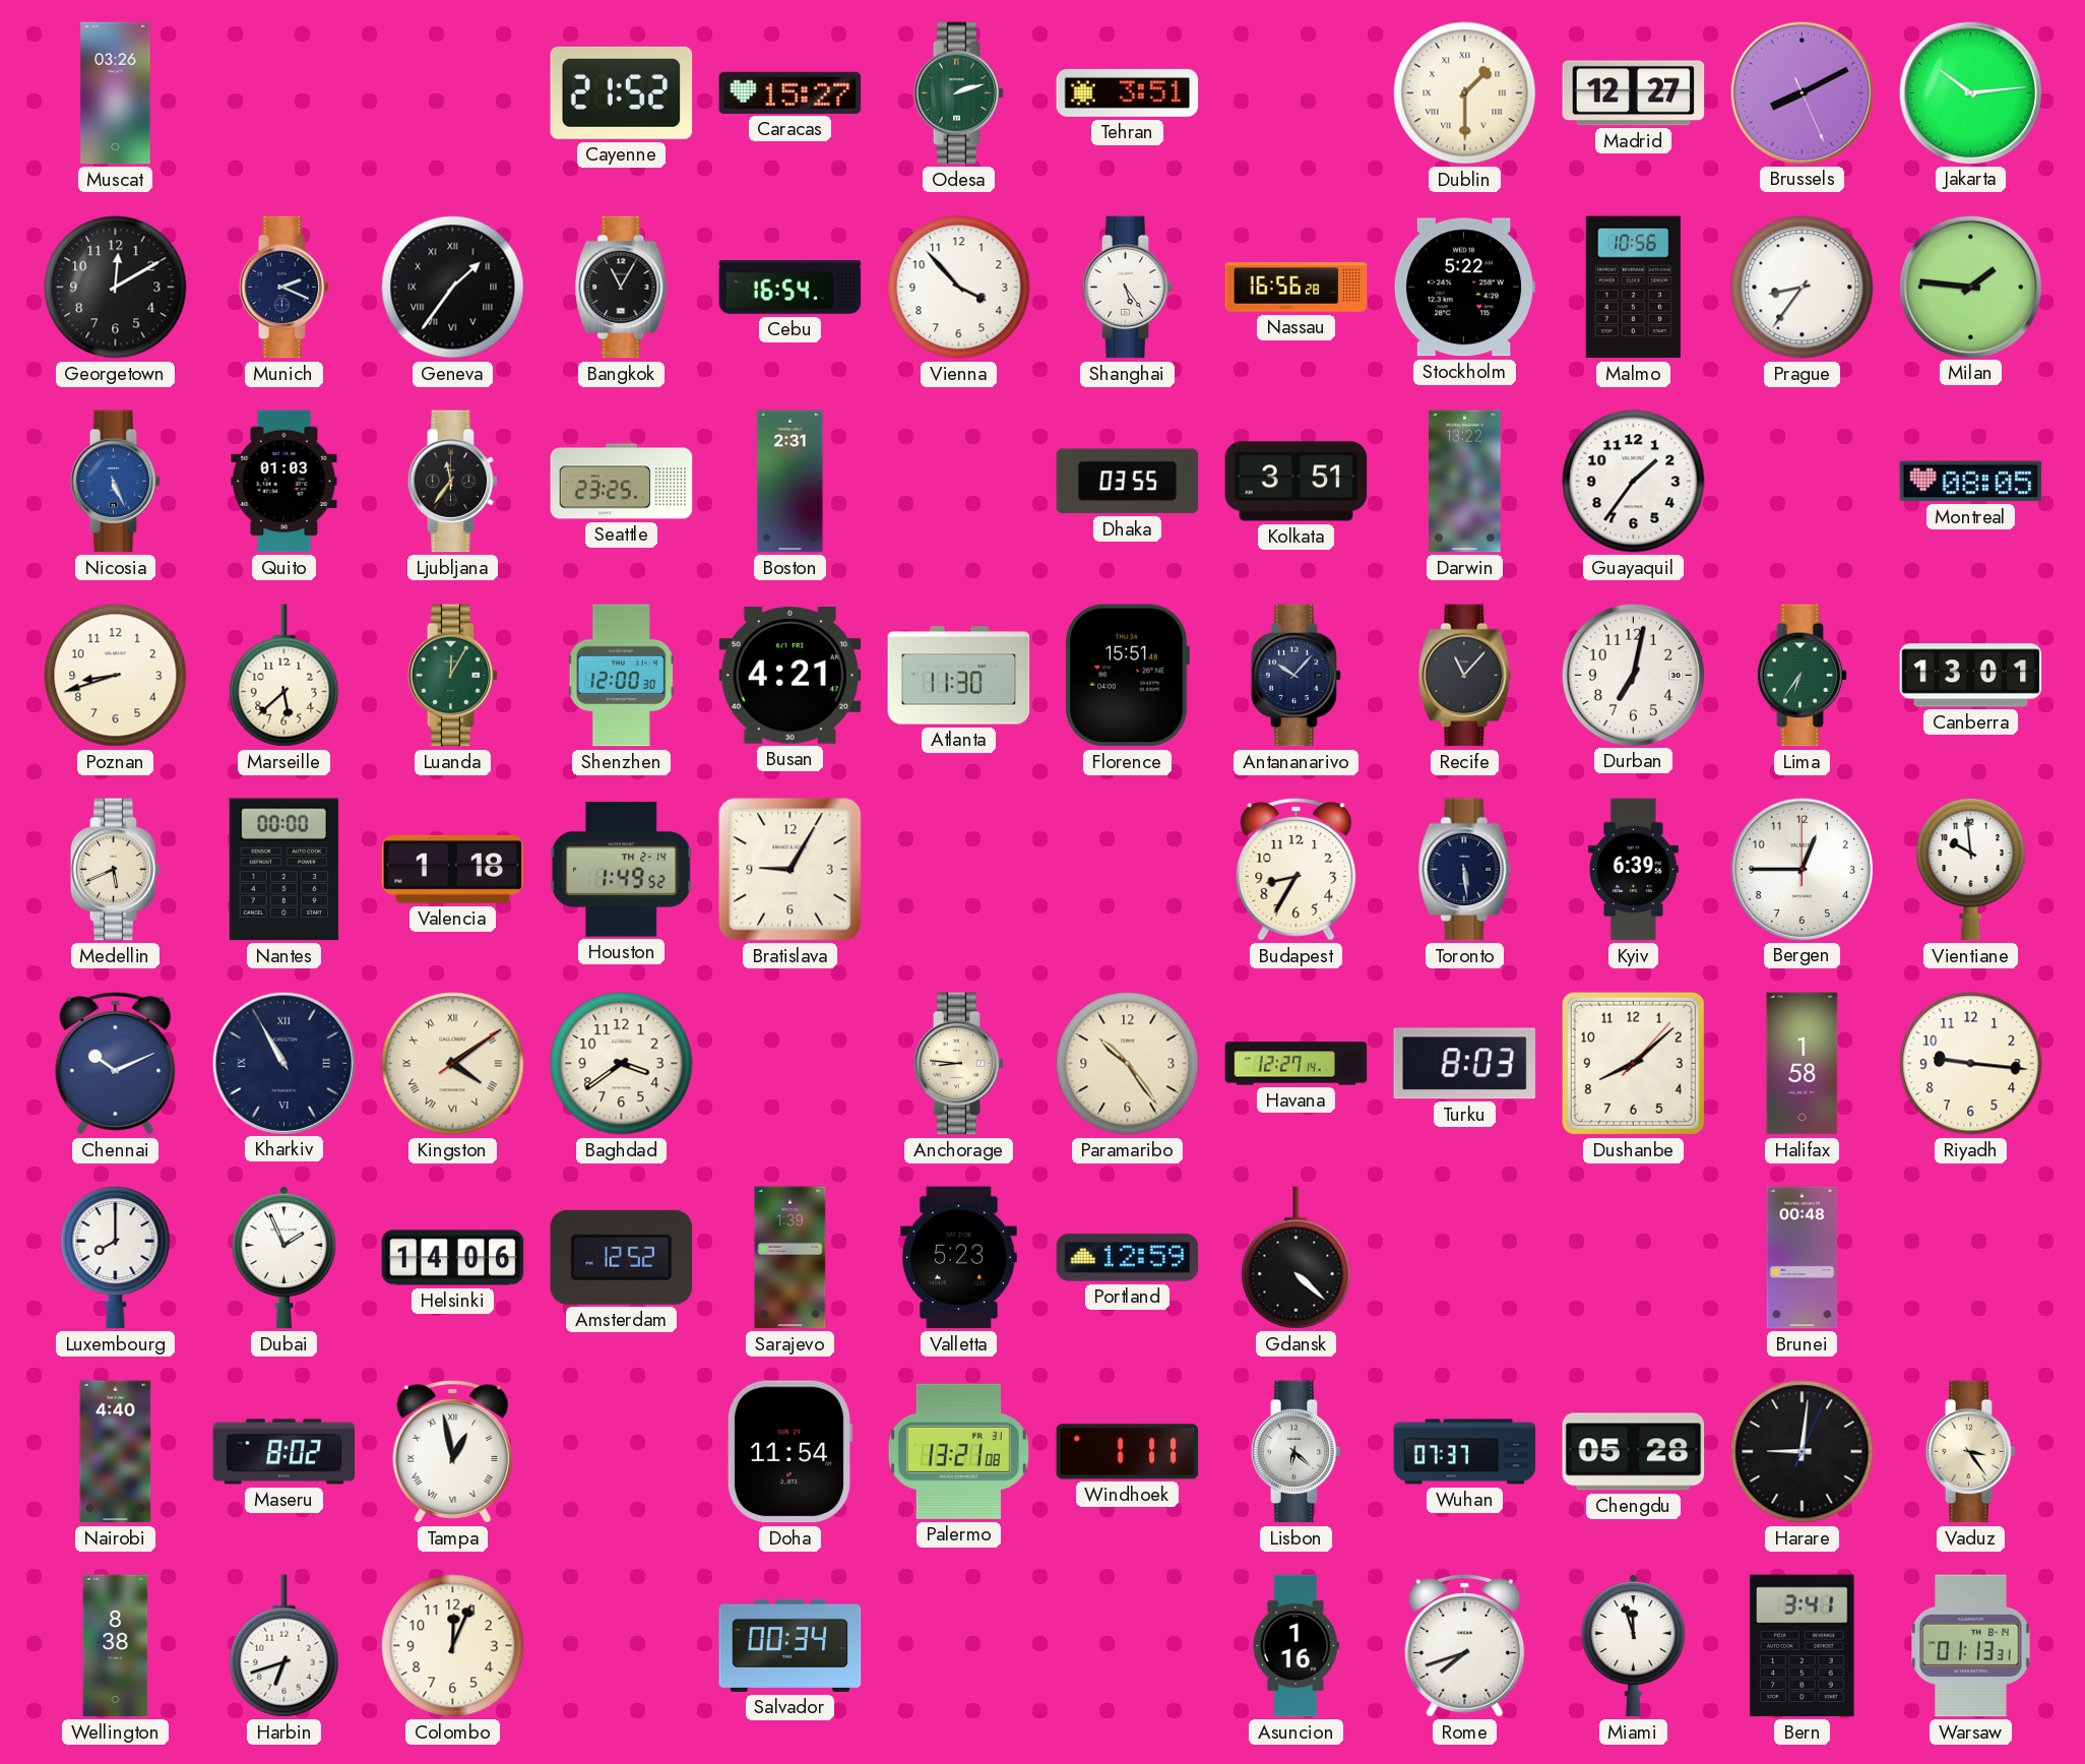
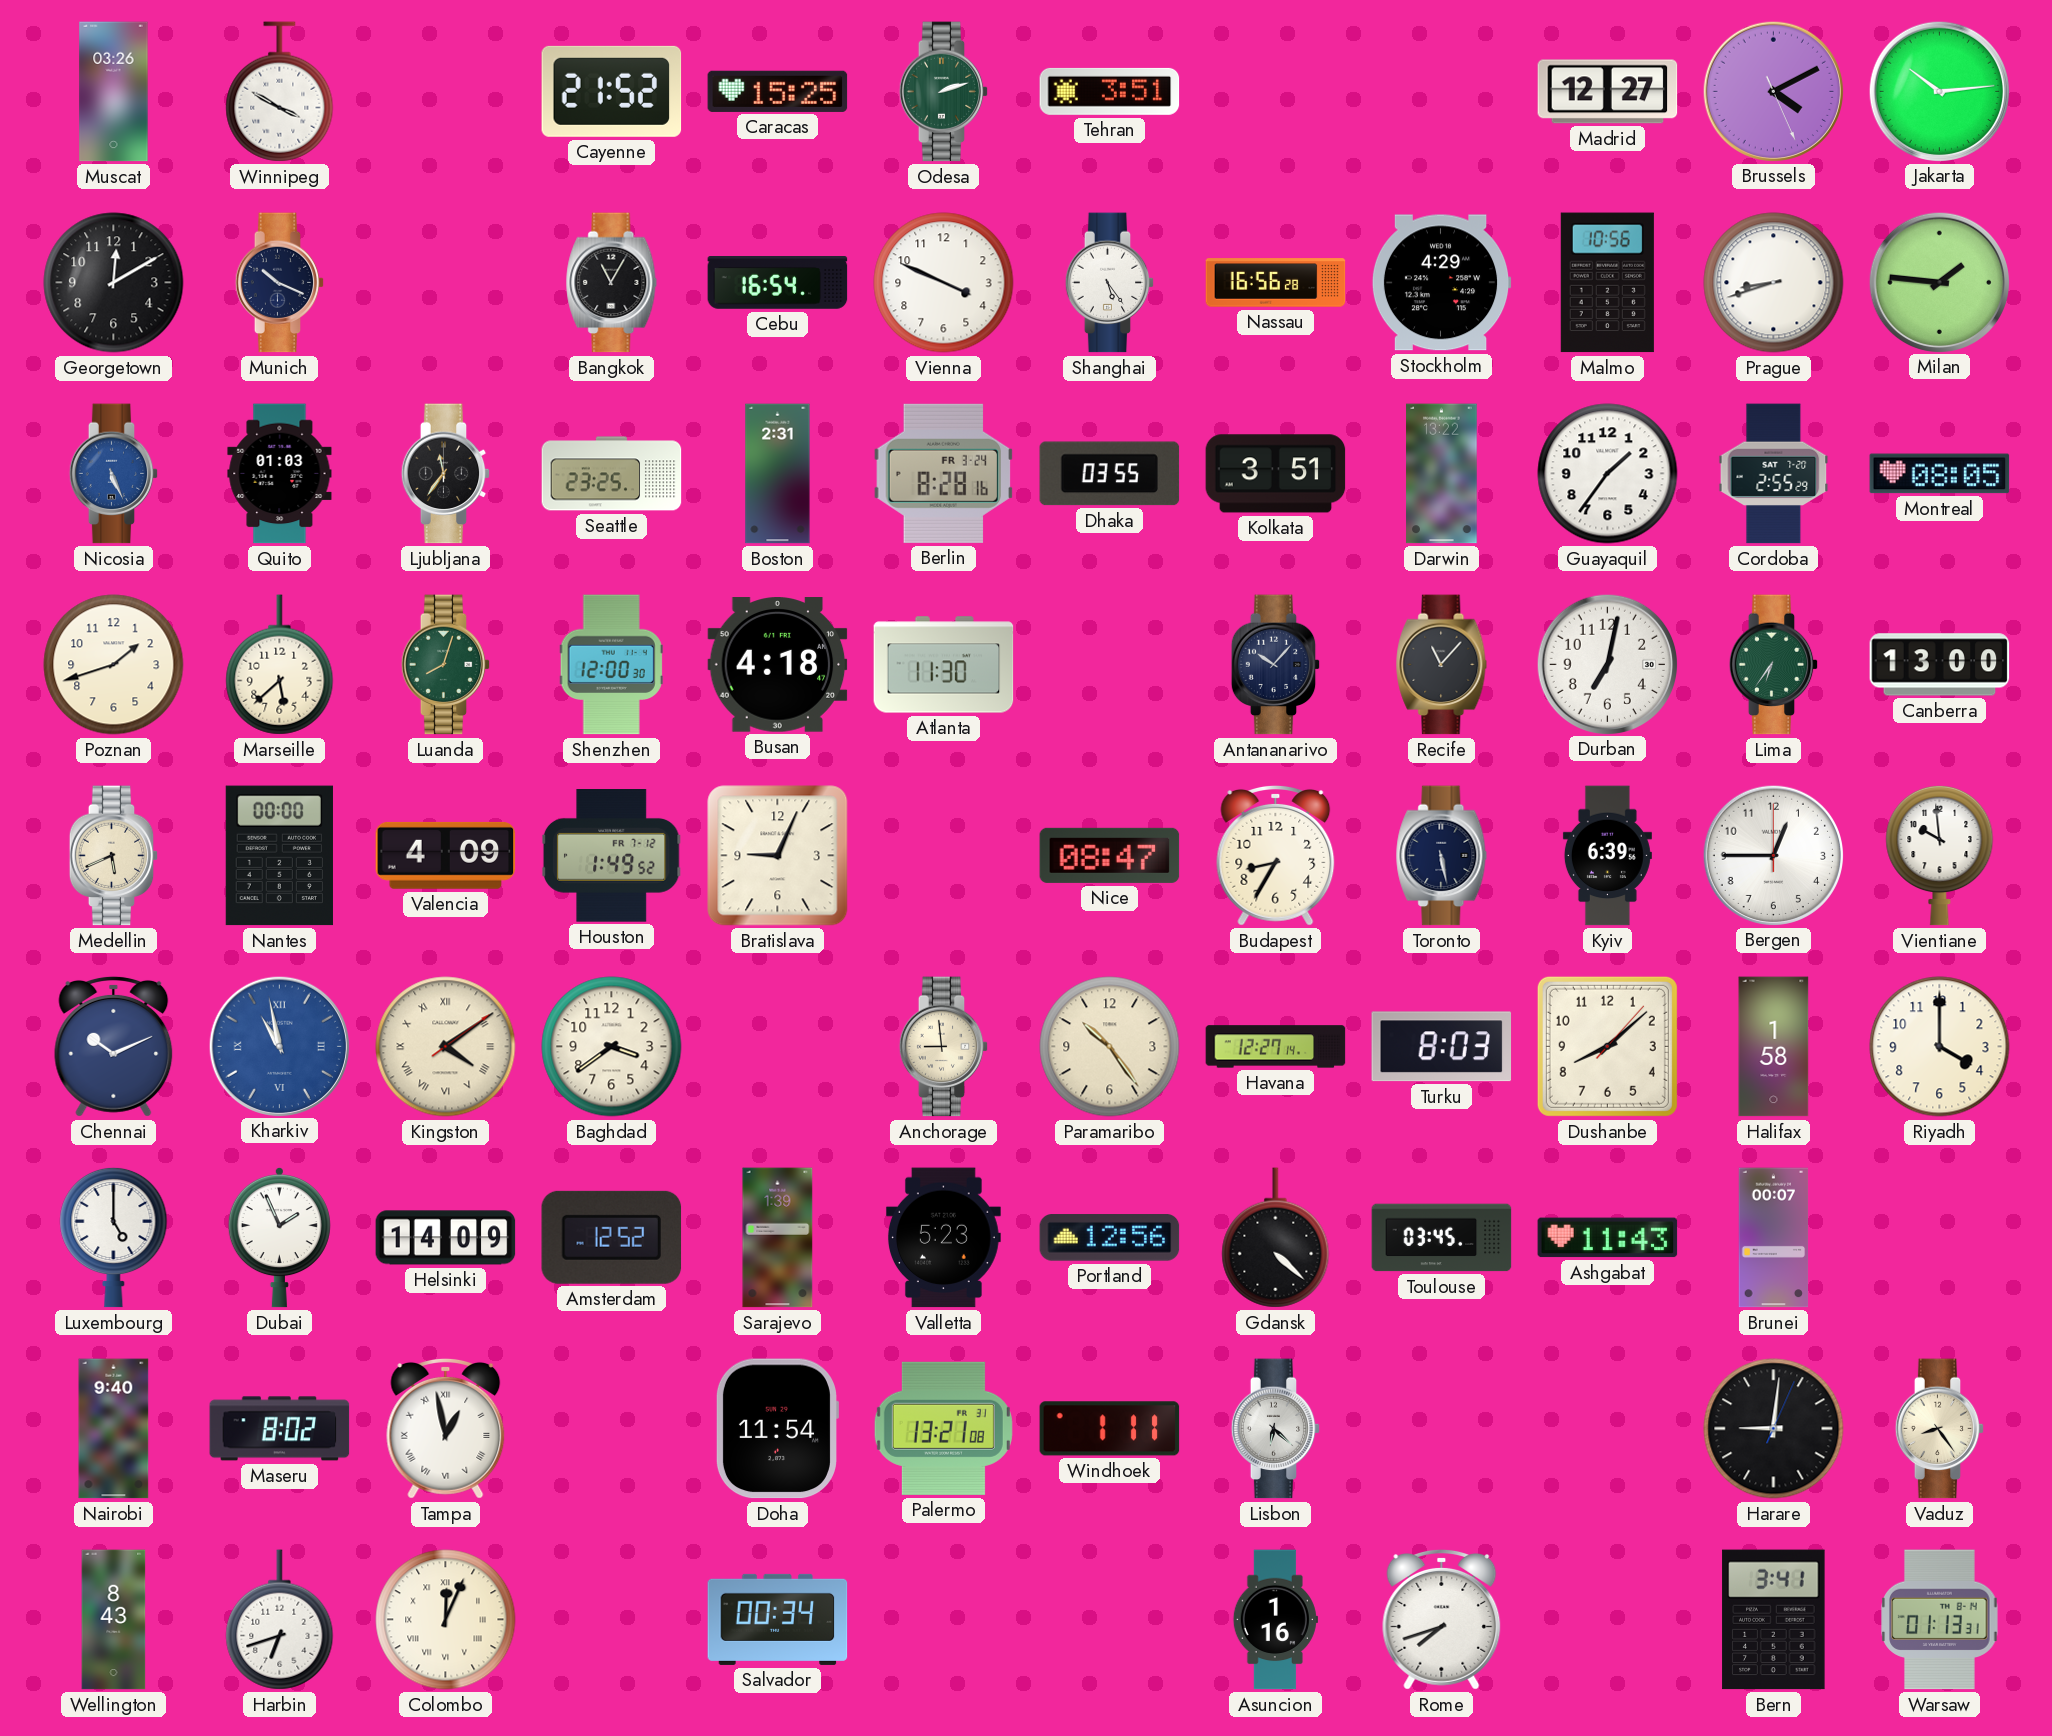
Winnipeg: none -> 3:50
Caracas: 15:27 -> 15:25
Dublin: 1:30 -> none
Brussels: 8:10 -> 4:10
Munich: 2:19 -> 10:19
Geneva: 1:36 -> none
Vienna: 3:53 -> 3:49
Stockholm: 5:22 -> 4:29
Prague: 8:36 -> 8:42
Berlin: none -> 8:28
Cordoba: none -> 2:55
Poznan: 8:42 -> 1:42
Luanda: 12:05 -> 8:03
Busan: 4:21 -> 4:18
Florence: 15:51 -> none
Canberra: 13:01 -> 13:00
Valencia: 1:18 -> 4:09
Houston date: TH 2-14 -> FR 7-12
Bratislava: 9:05 -> 9:04
Nice: none -> 08:47
Toronto: 5:29 -> 5:28
Kharkiv: 10:55 -> 10:58
Kharkiv dial: navy -> blue
Anchorage: 8:46 -> 8:59
Riyadh: 9:16 -> 4:00
Luxembourg: 8:00 -> 5:00
Helsinki: 14:06 -> 14:09
Portland: 12:59 -> 12:56
Toulouse: none -> 03:45
Ashgabat: none -> 11:43
Brunei: 00:48 -> 00:07
Nairobi: 4:40 -> 9:40
Wuhan: 07:37 -> none
Chengdu: 05:28 -> none
Vaduz: 3:24 -> 8:24
Wellington: 8:38 -> 8:43
Colombo numerals: Arabic -> Roman
Miami: 11:57 -> none
